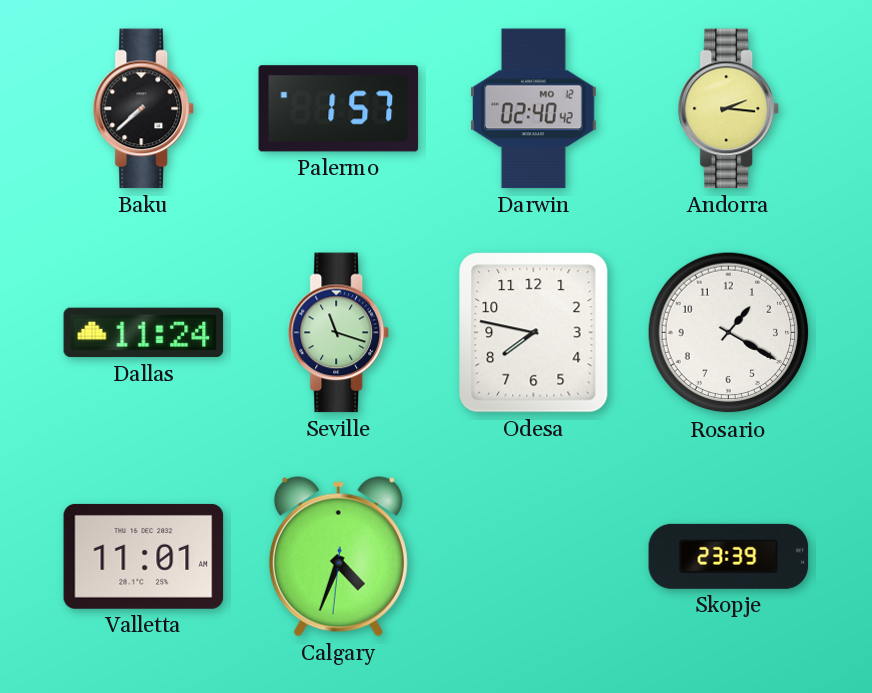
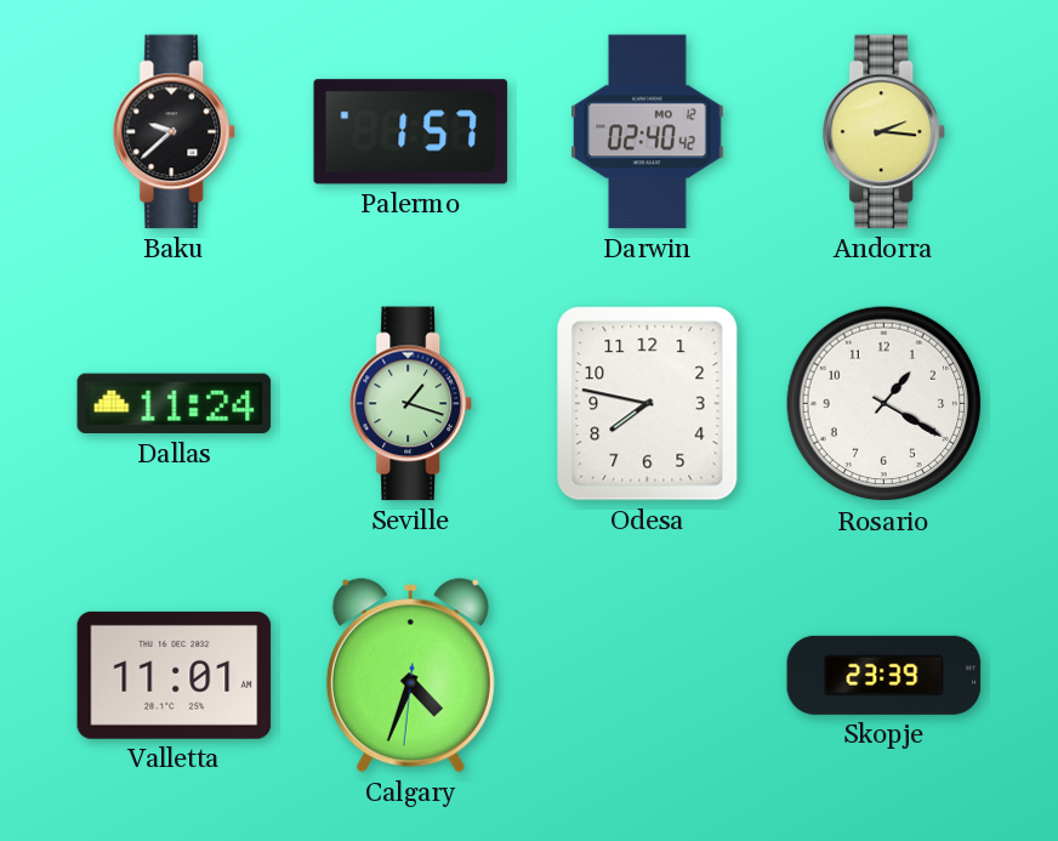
Baku: 7:38 -> 9:38
Seville: 11:18 -> 1:18
